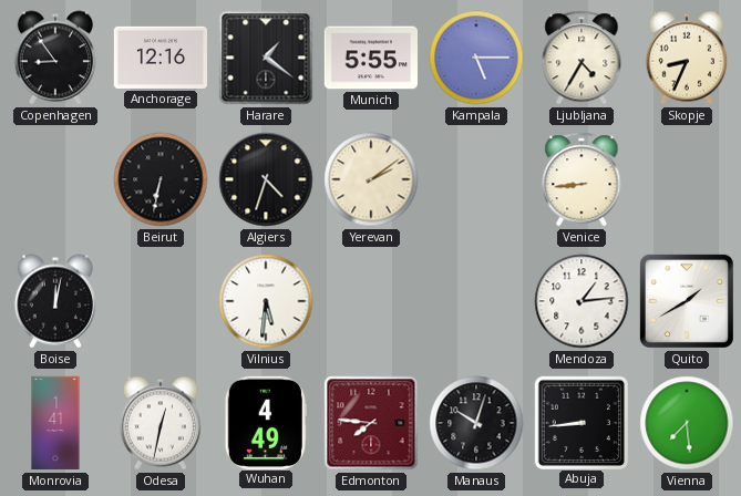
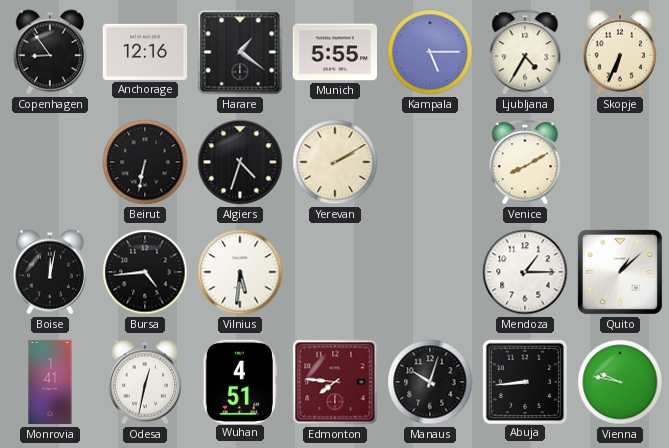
Skopje: 8:34 -> 6:34
Yerevan: 2:09 -> 2:10
Venice: 8:44 -> 8:10
Bursa: none -> 4:44
Mendoza: 1:14 -> 1:15
Quito: 1:40 -> 1:08
Wuhan: 4:49 -> 4:51
Vienna: 7:29 -> 9:47
